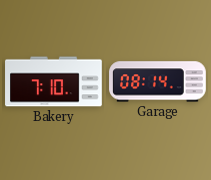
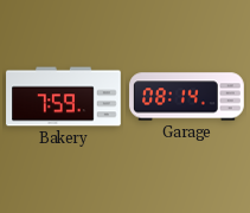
Bakery: 7:10 -> 7:59
